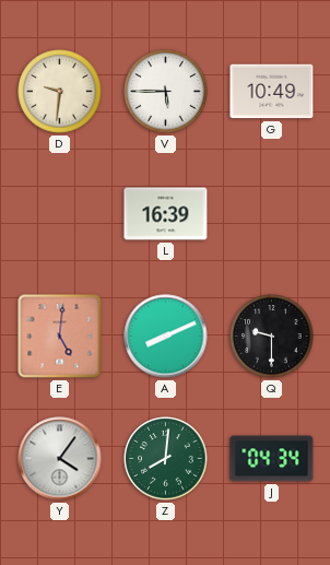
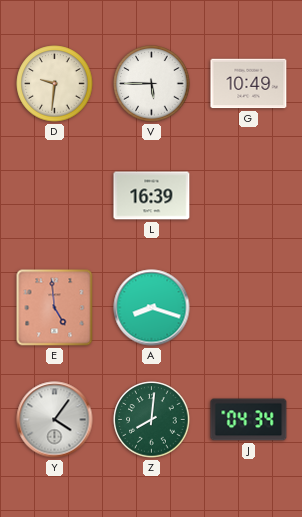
E: 5:01 -> 4:59
A: 8:11 -> 8:18
Q: 9:30 -> none
